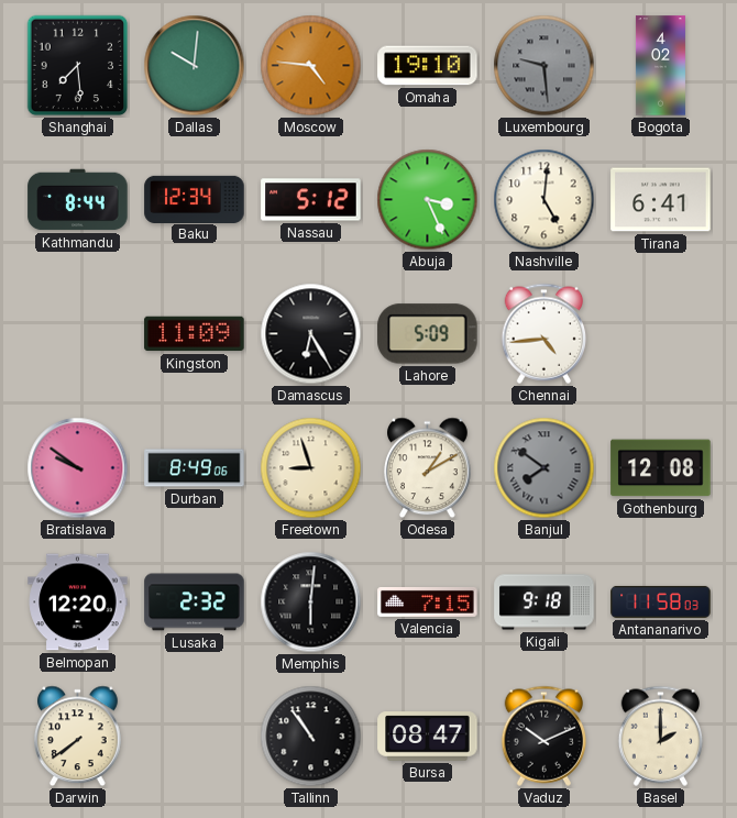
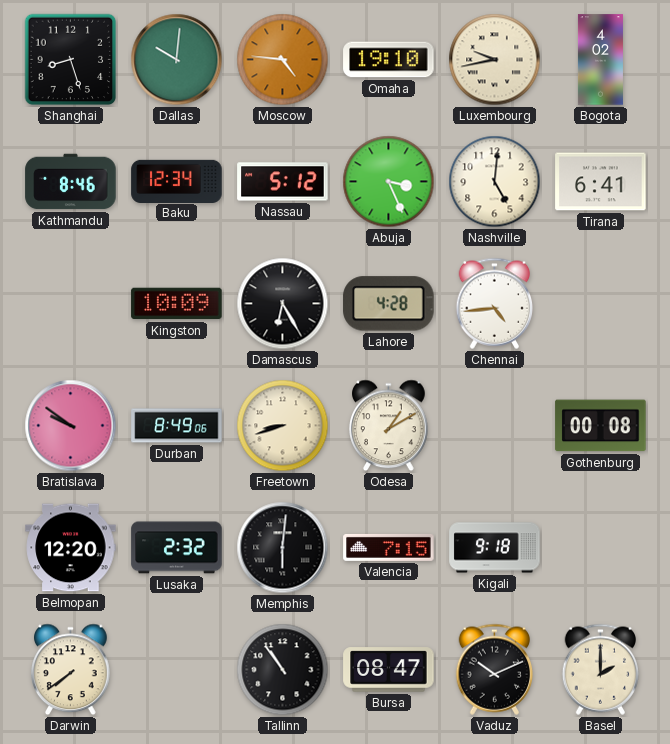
Shanghai: 7:29 -> 8:27
Luxembourg: 9:29 -> 9:43
Luxembourg dial: grey -> cream
Kathmandu: 8:44 -> 8:46
Kingston: 11:09 -> 10:09
Lahore: 5:09 -> 4:28
Freetown: 8:57 -> 8:42
Banjul: 7:51 -> none
Gothenburg: 12:08 -> 00:08
Antananarivo: 11:58 -> none
